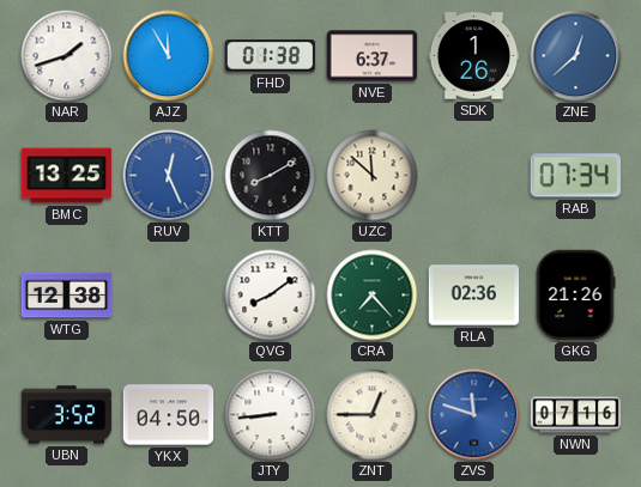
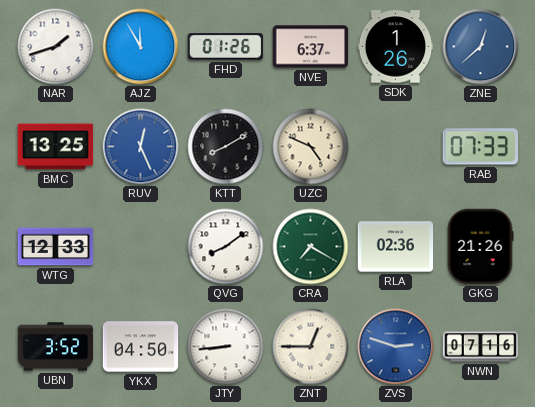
FHD: 01:38 -> 01:26
UZC: 11:52 -> 4:49
RAB: 07:34 -> 07:33
WTG: 12:38 -> 12:33
CRA: 7:23 -> 7:20
ZVS: 11:48 -> 2:48
